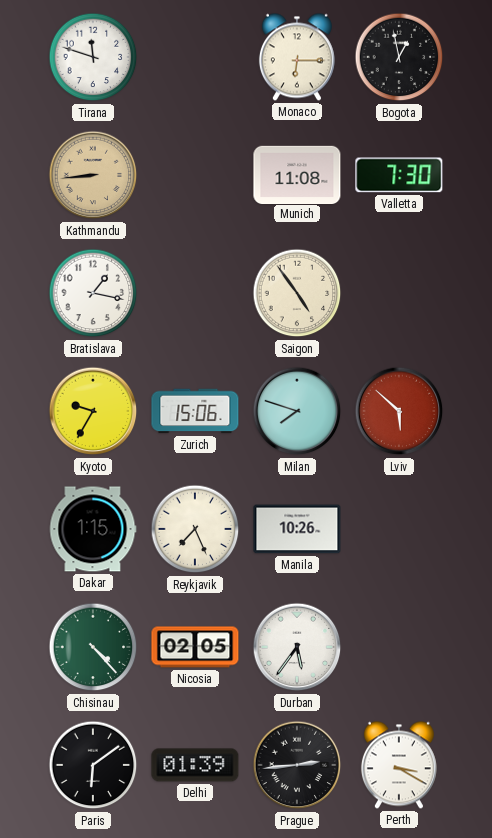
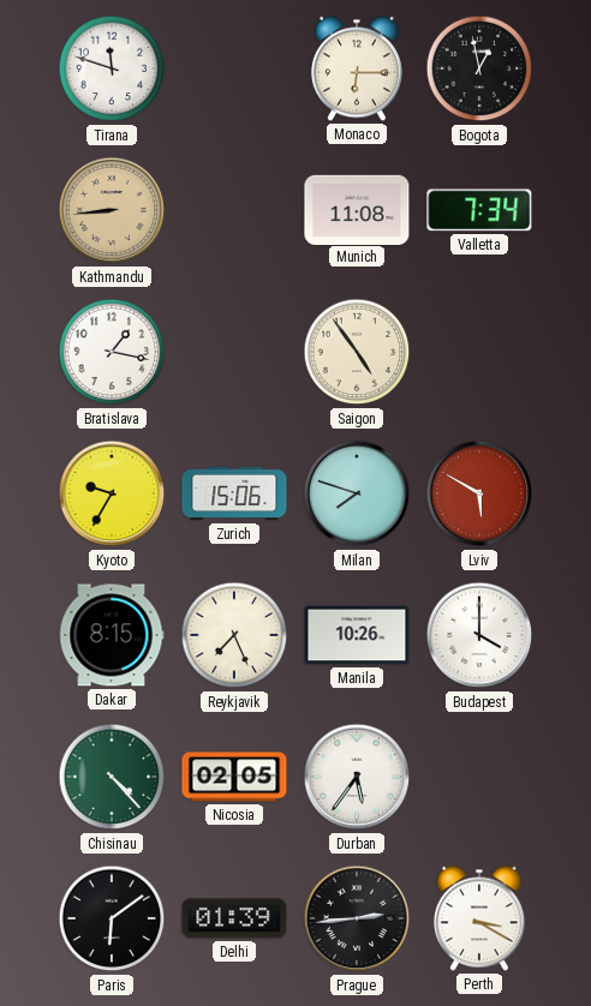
Valletta: 7:30 -> 7:34
Lviv: 5:52 -> 5:50
Dakar: 1:15 -> 8:15
Budapest: none -> 4:00
